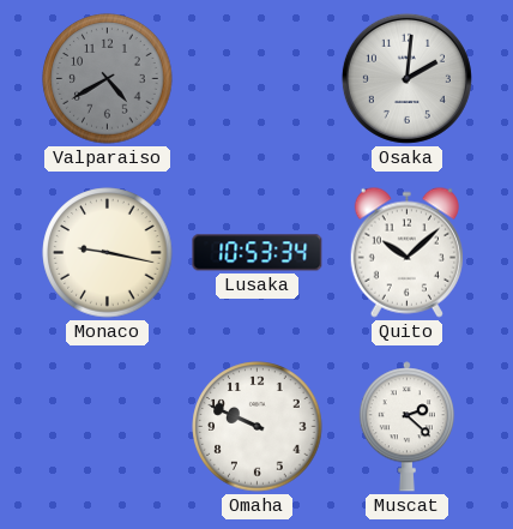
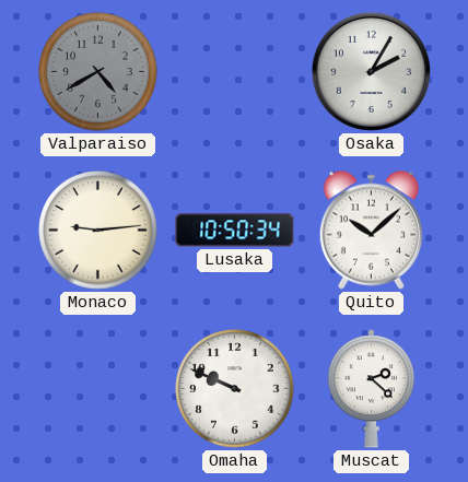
Osaka: 2:01 -> 2:05
Monaco: 9:17 -> 9:14
Lusaka: 10:53 -> 10:50
